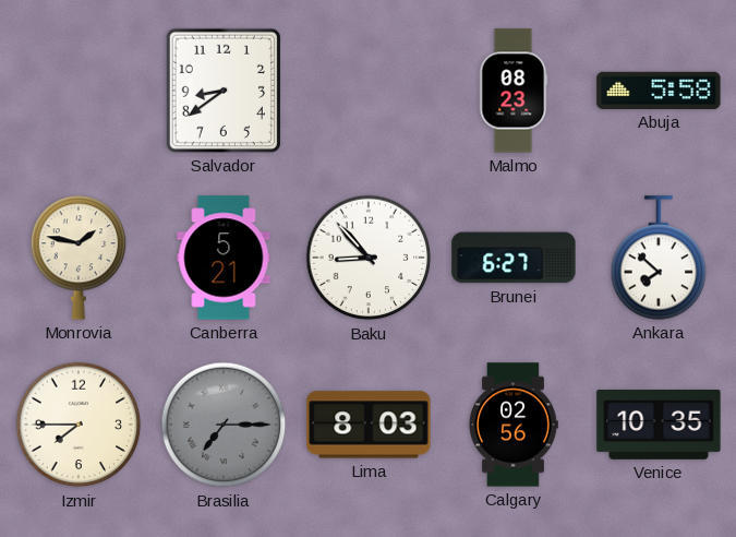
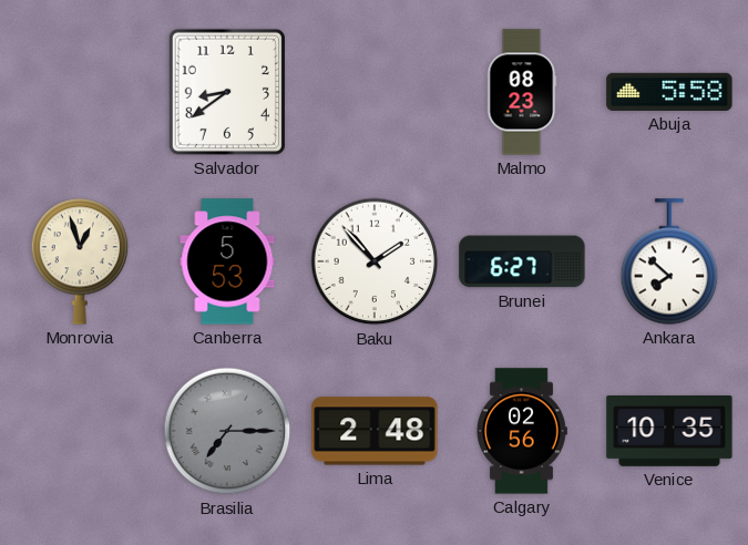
Monrovia: 1:47 -> 12:57
Canberra: 5:21 -> 5:53
Baku: 8:53 -> 1:53
Izmir: 7:45 -> none
Lima: 8:03 -> 2:48
